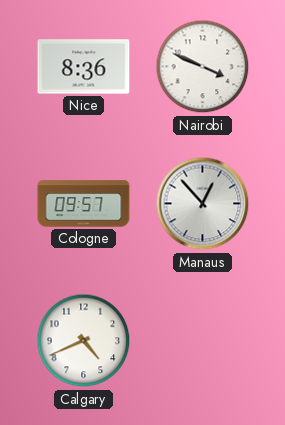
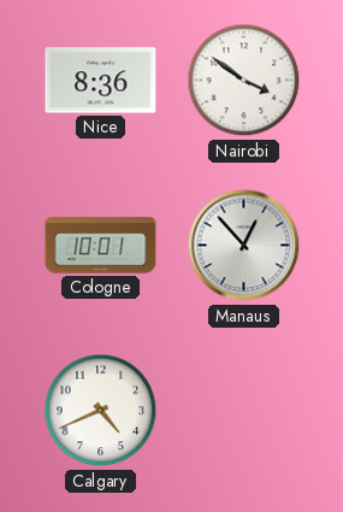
Nairobi: 3:49 -> 3:51
Cologne: 09:57 -> 10:01
